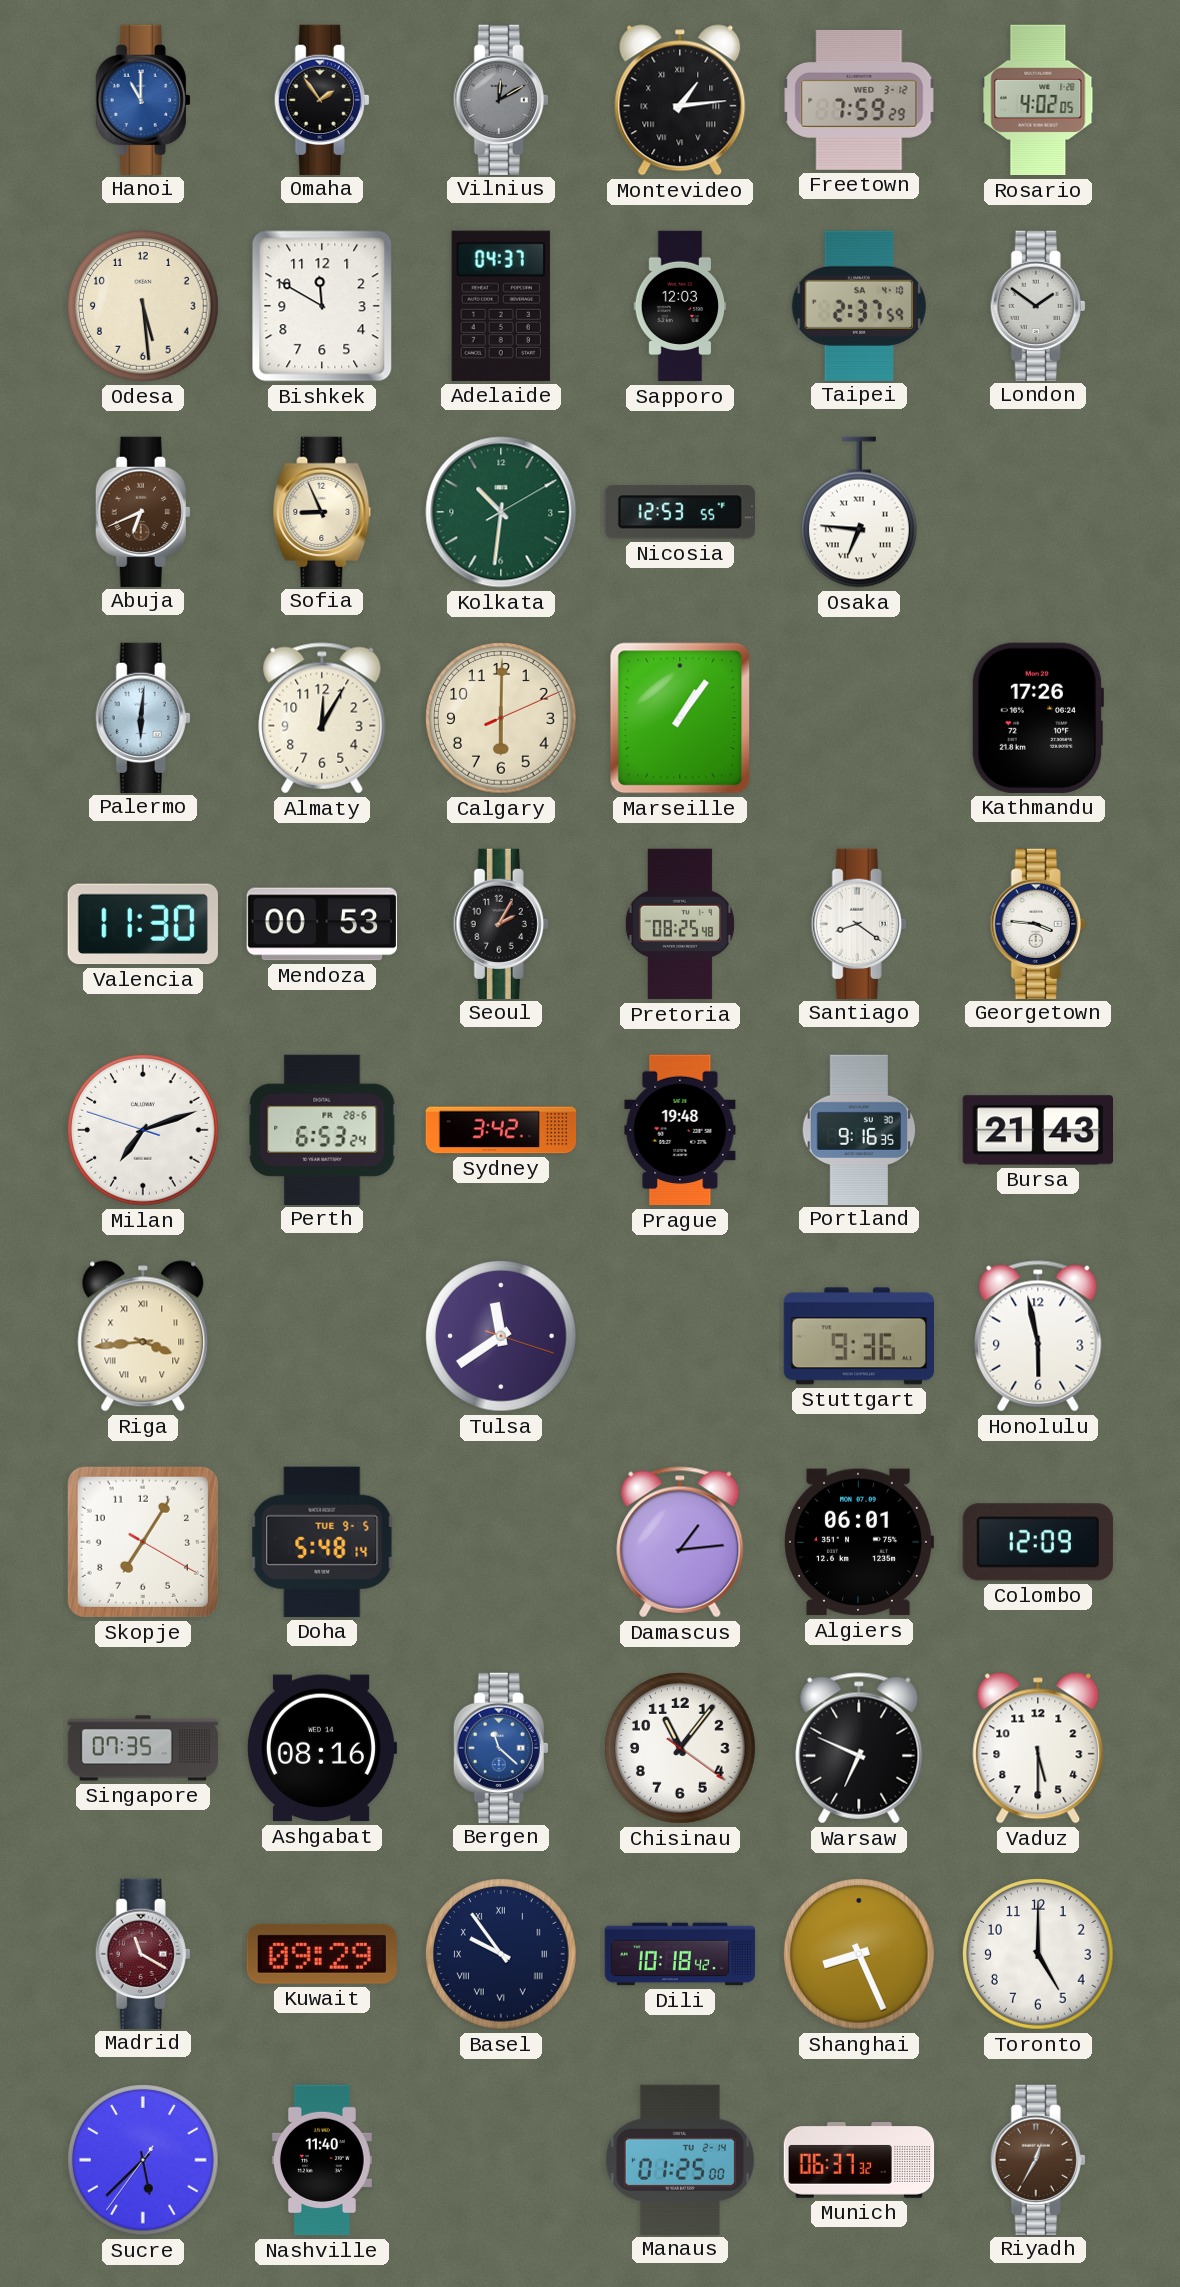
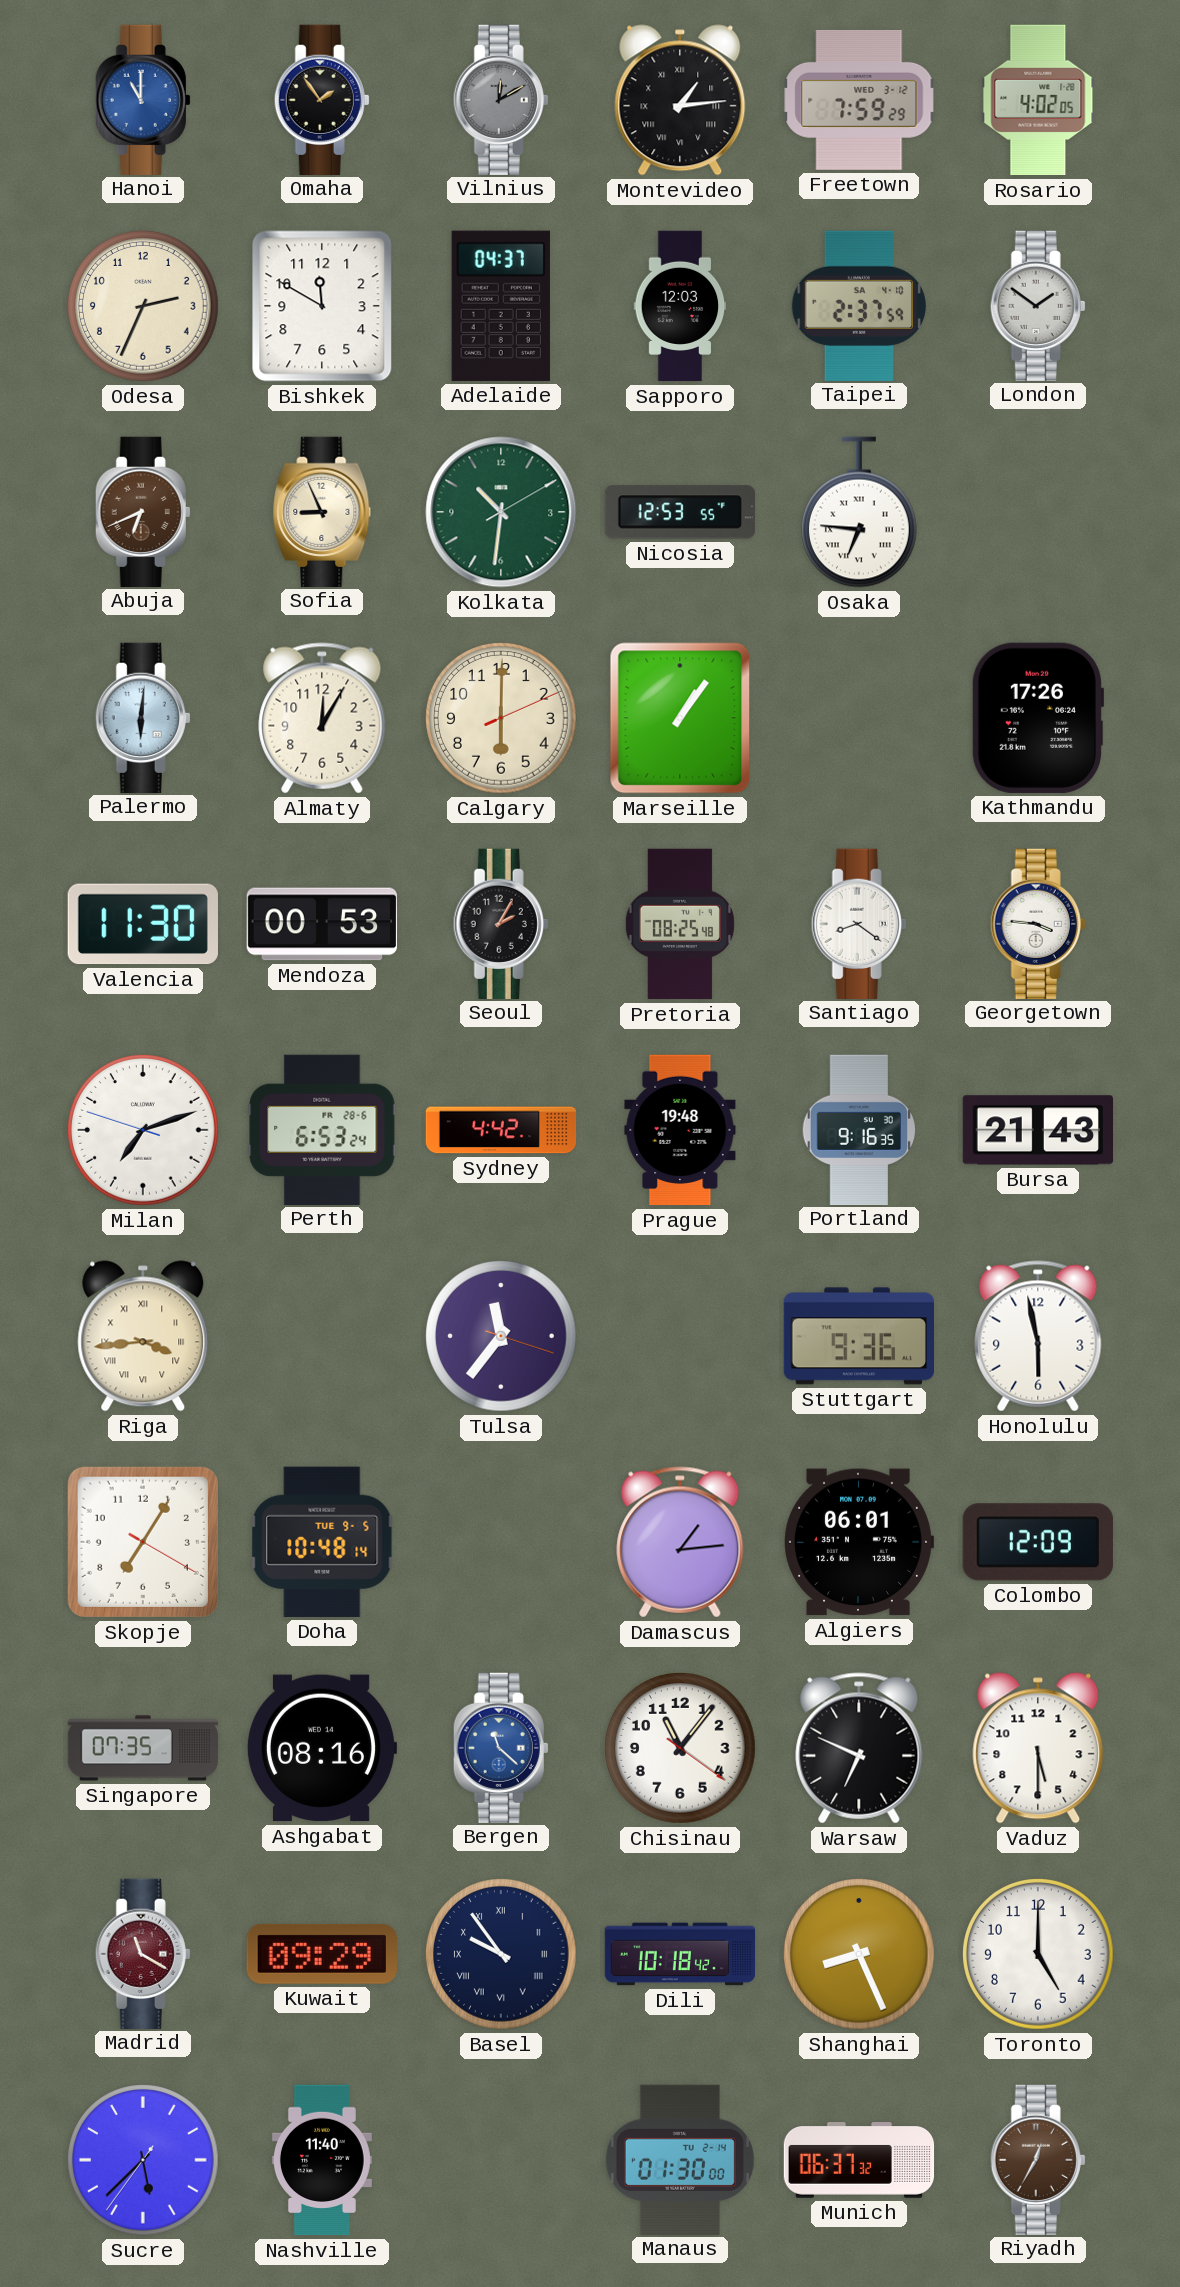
Odesa: 5:29 -> 2:34
Sydney: 3:42 -> 4:42
Tulsa: 11:39 -> 11:36
Doha: 5:48 -> 10:48
Manaus: 01:25 -> 01:30
